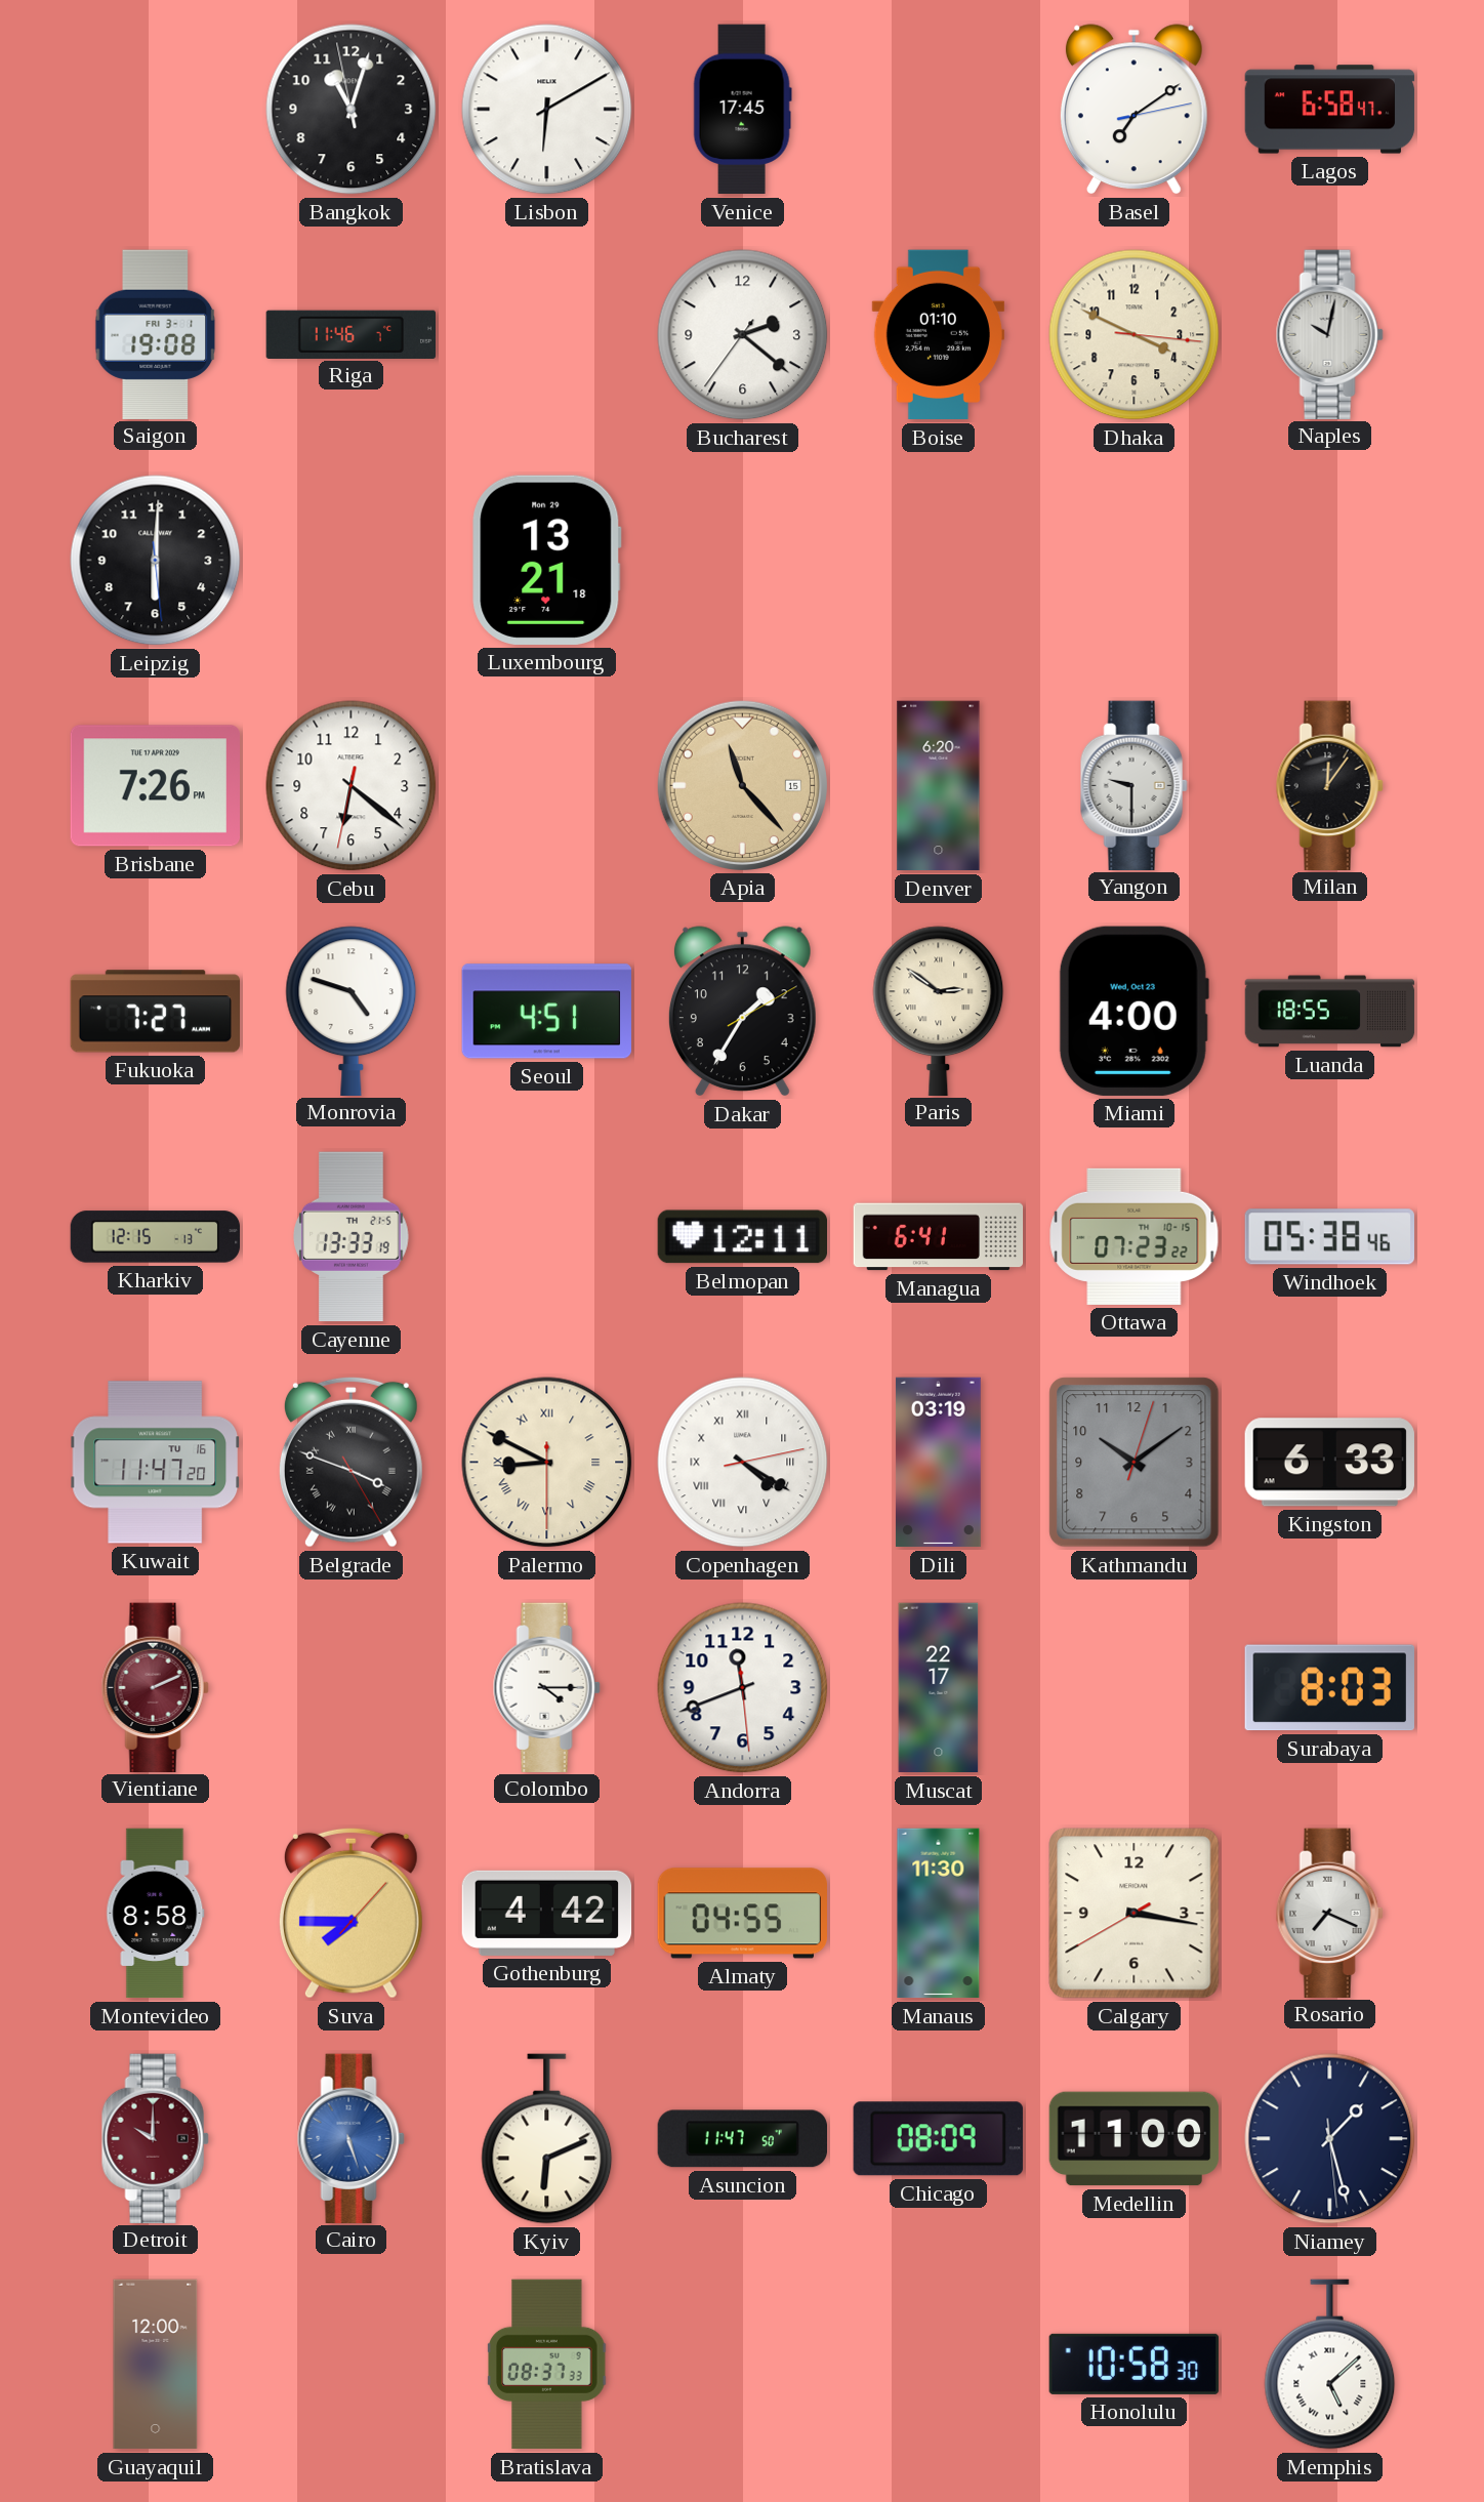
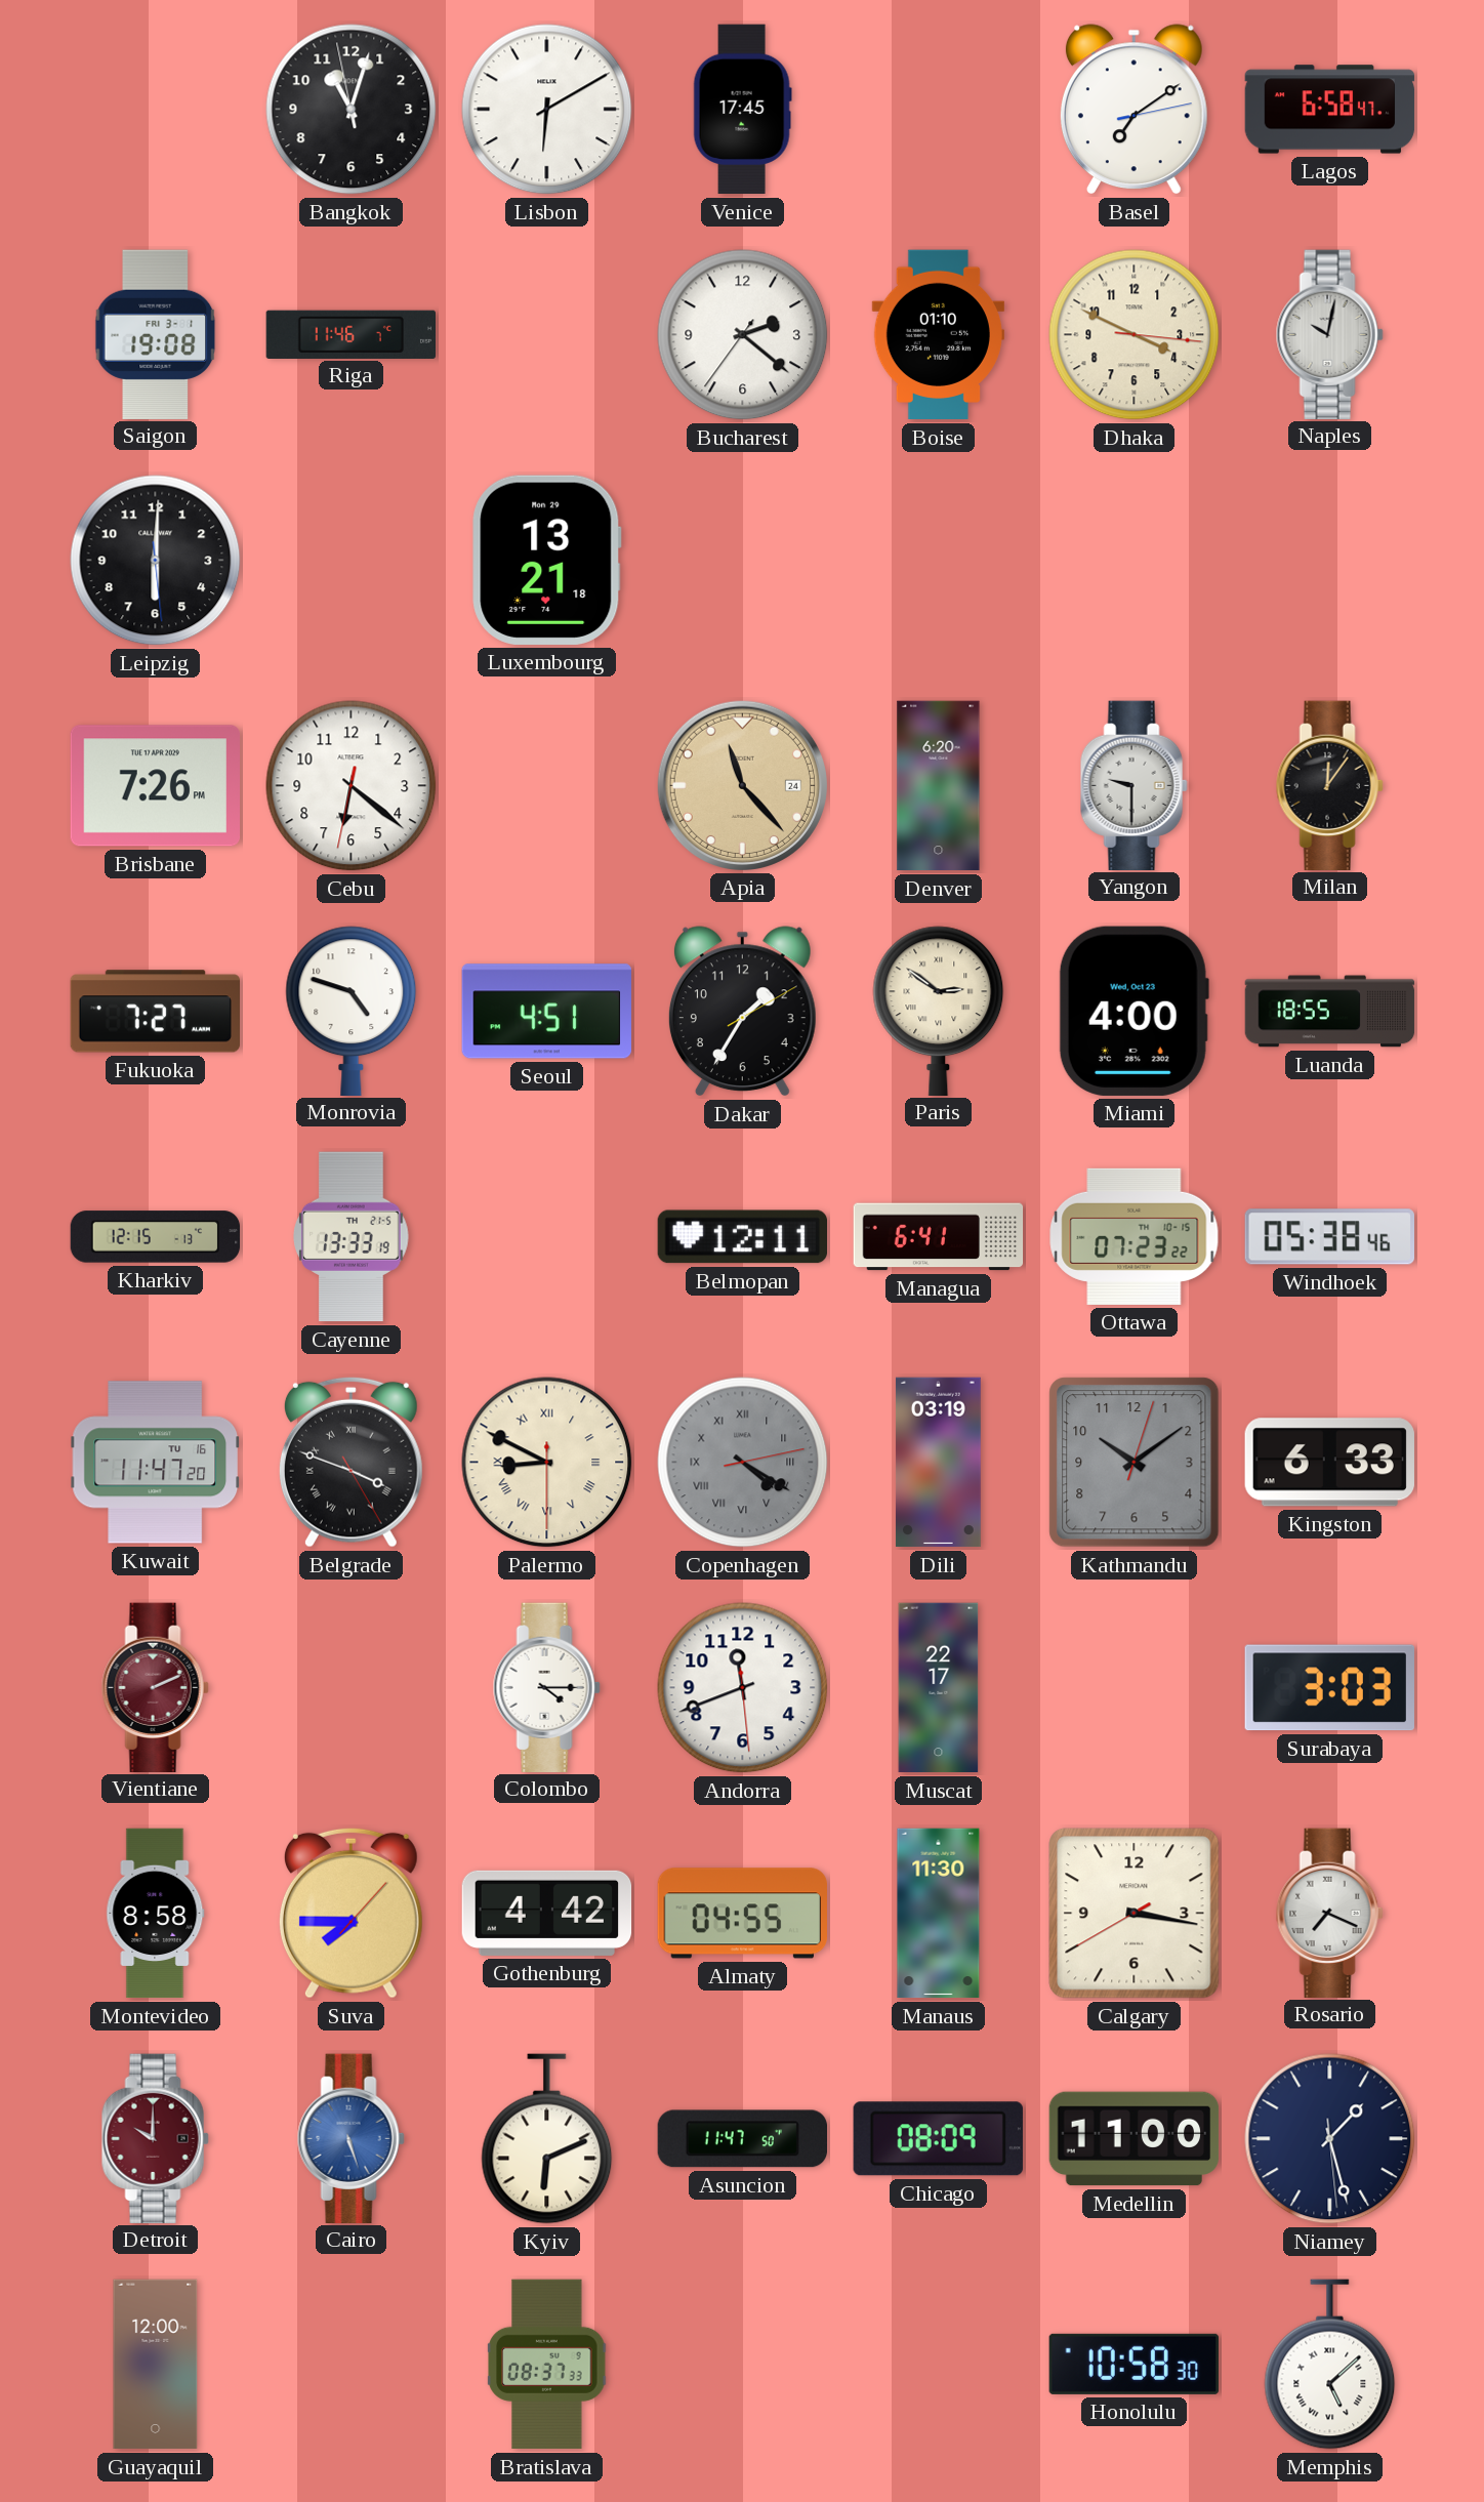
Apia date: 15 -> 24
Copenhagen dial: white -> grey
Surabaya: 8:03 -> 3:03
